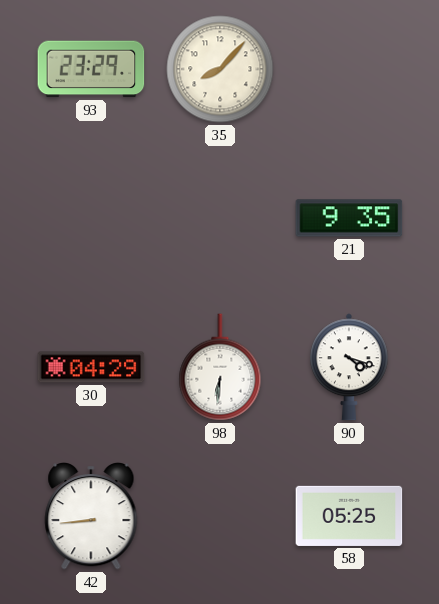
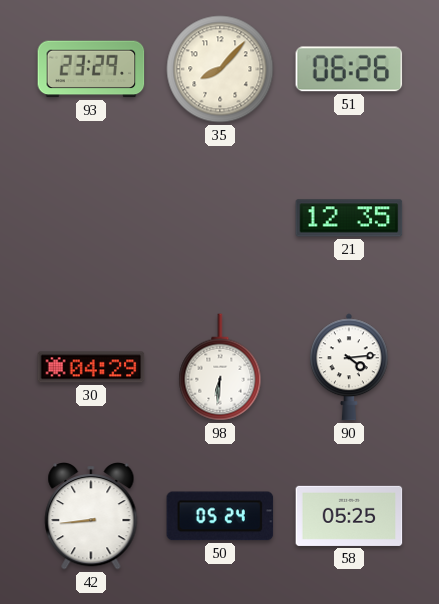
51: none -> 06:26
21: 9:35 -> 12:35
90: 4:18 -> 4:14
50: none -> 05:24
